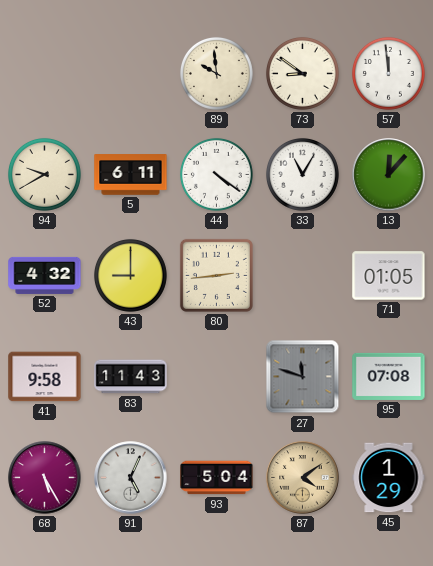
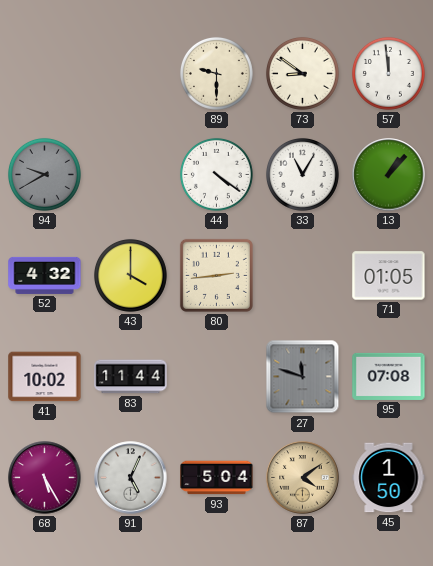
89: 9:59 -> 9:30
94 dial: cream -> grey
5: 6:11 -> none
13: 12:07 -> 1:07
43: 9:00 -> 4:00
41: 9:58 -> 10:02
83: 11:43 -> 11:44
45: 1:29 -> 1:50
